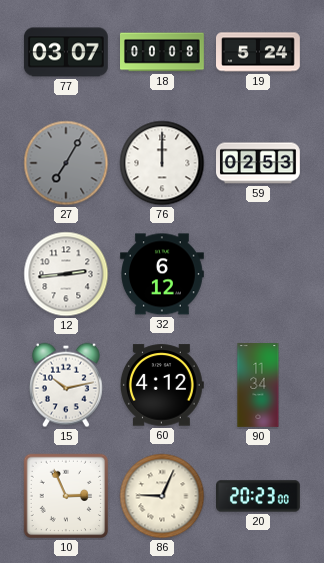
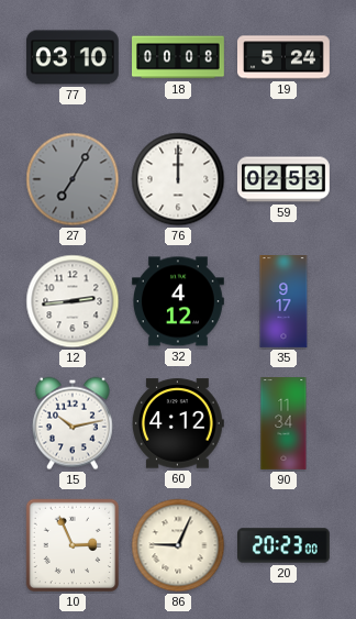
77: 03:07 -> 03:10
32: 6:12 -> 4:12
35: none -> 9:17
